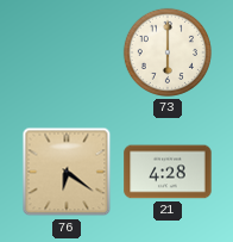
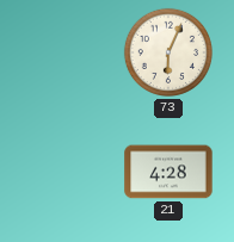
73: 6:00 -> 6:04
76: 6:21 -> none
